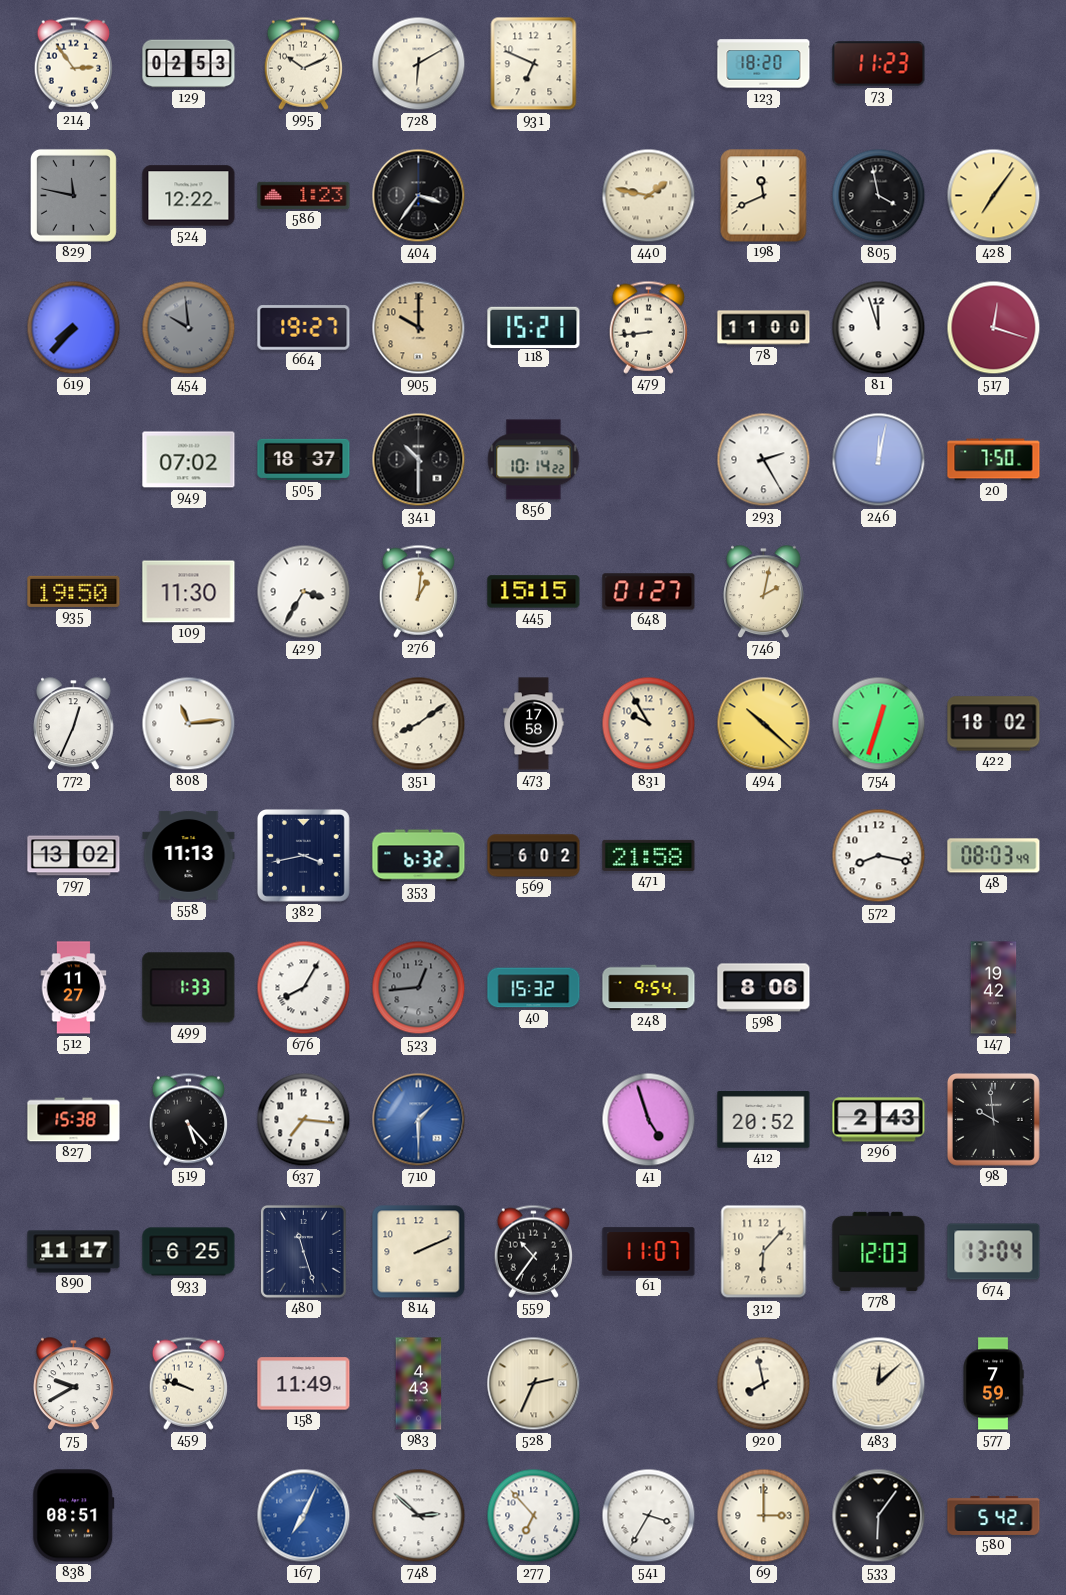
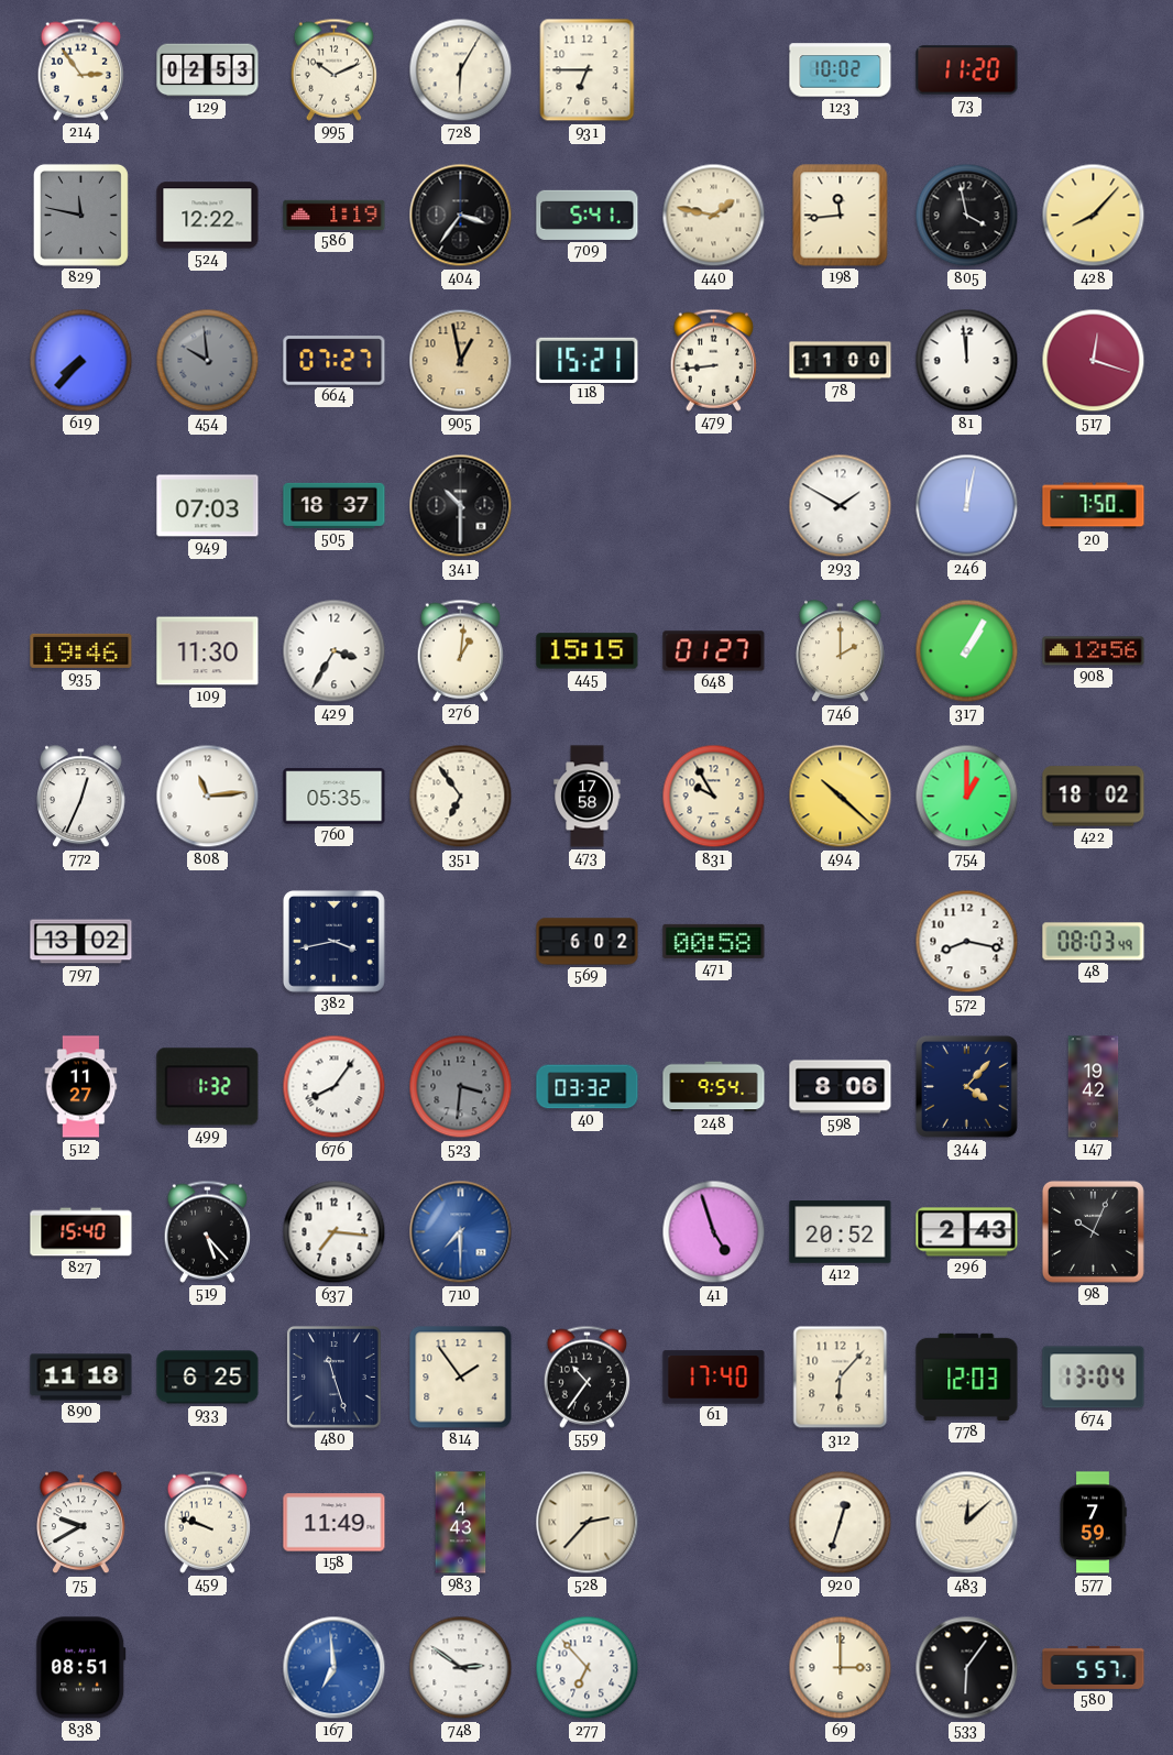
728: 6:10 -> 6:05
931: 6:49 -> 6:45
123: 18:20 -> 10:02
73: 11:23 -> 11:20
586: 1:23 -> 1:19
709: none -> 5:41
198: 11:41 -> 11:44
428: 7:06 -> 8:07
664: 19:27 -> 07:27
905: 10:00 -> 12:58
81: 11:57 -> 11:59
949: 07:02 -> 07:03
856: 10:14 -> none
293: 2:25 -> 1:50
935: 19:50 -> 19:46
746: 2:02 -> 2:00
317: none -> 1:05
908: none -> 12:56
760: none -> 05:35
351: 8:09 -> 6:54
754: 12:33 -> 1:00
558: 11:13 -> none
353: 6:32 -> none
471: 21:58 -> 00:58
499: 1:33 -> 1:32
676: 8:05 -> 8:06
523: 12:44 -> 3:31
40: 15:32 -> 03:32
344: none -> 4:07
827: 15:38 -> 15:40
710: 1:30 -> 7:30
98: 9:59 -> 10:04
890: 11:17 -> 11:18
814: 2:11 -> 1:54
61: 11:07 -> 17:40
528: 2:34 -> 2:37
920: 7:58 -> 12:33
167: 7:04 -> 6:59
748: 2:52 -> 2:51
541: 3:35 -> none
580: 5:42 -> 5:57
